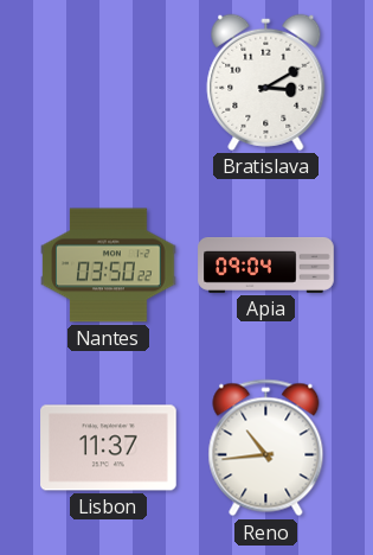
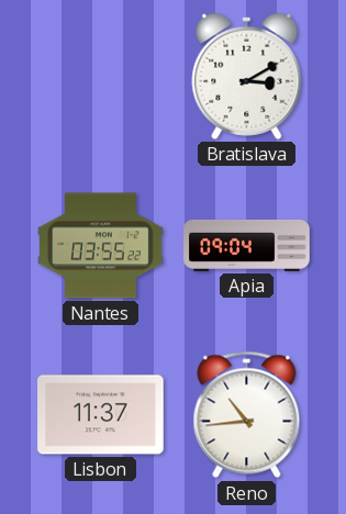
Nantes: 03:50 -> 03:55
